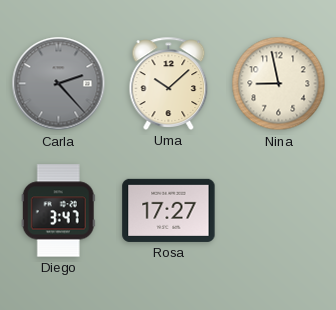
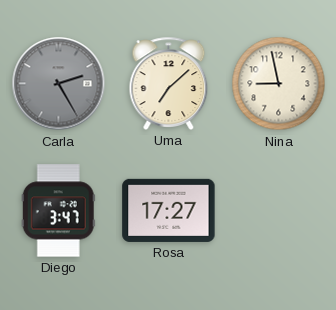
Carla: 2:23 -> 2:25
Uma: 10:08 -> 7:08
